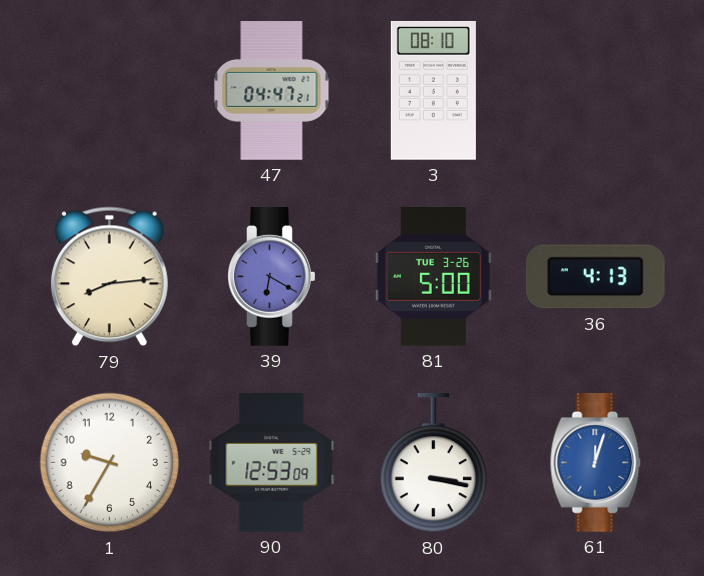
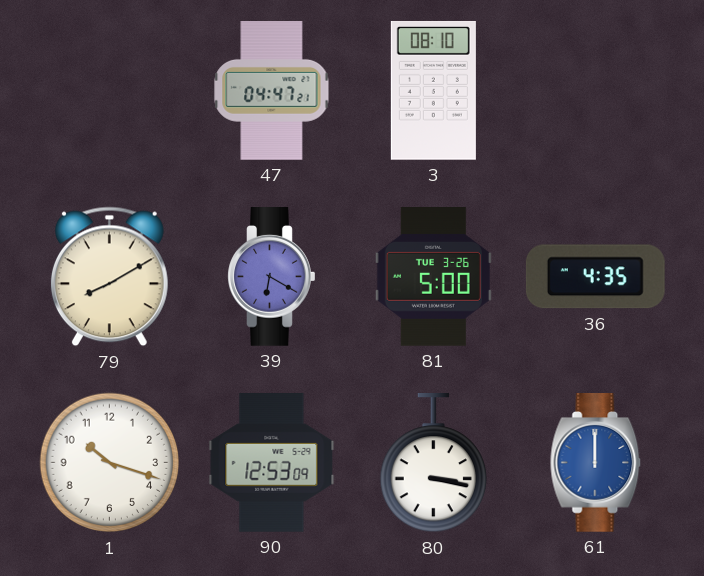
79: 8:14 -> 8:10
36: 4:13 -> 4:35
1: 9:35 -> 10:18
61: 12:03 -> 12:00
